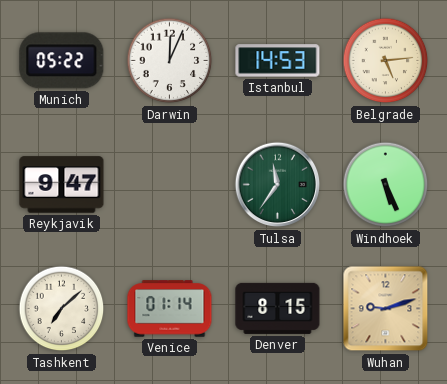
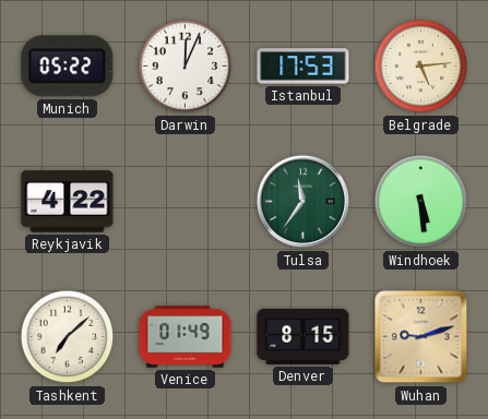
Istanbul: 14:53 -> 17:53
Reykjavik: 9:47 -> 4:22
Windhoek: 5:26 -> 5:29
Venice: 01:14 -> 01:49
